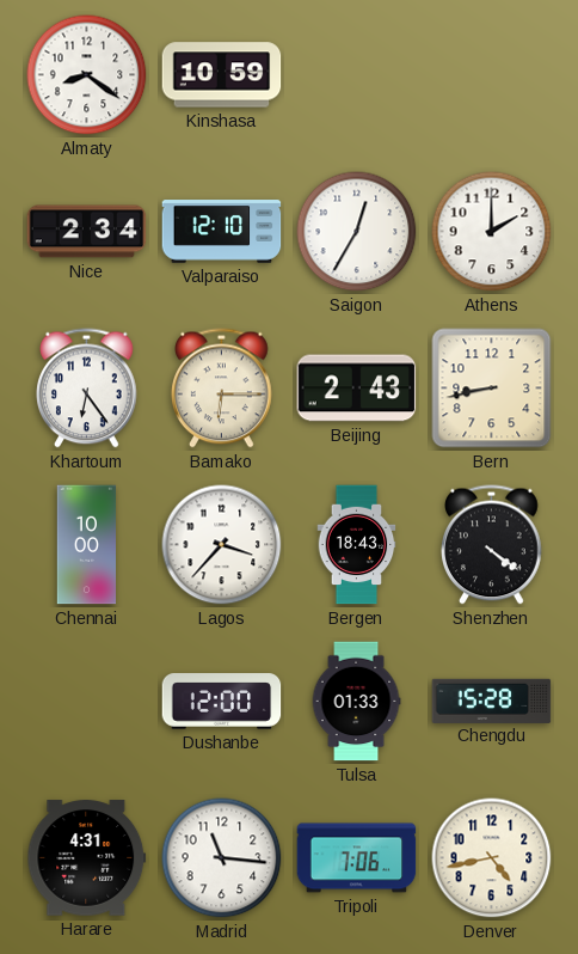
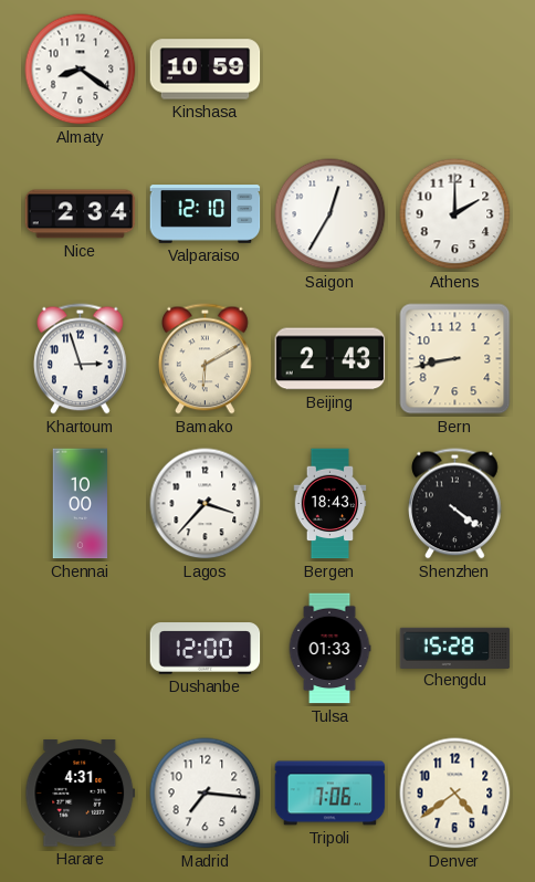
Khartoum: 6:24 -> 2:57
Bamako: 6:15 -> 6:10
Madrid: 11:16 -> 7:16
Denver: 4:43 -> 4:39
